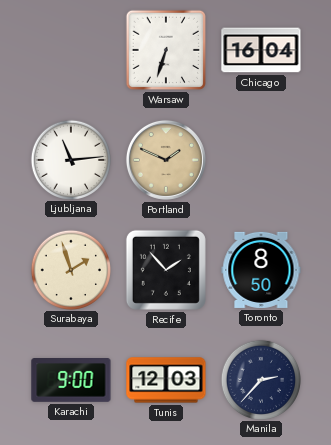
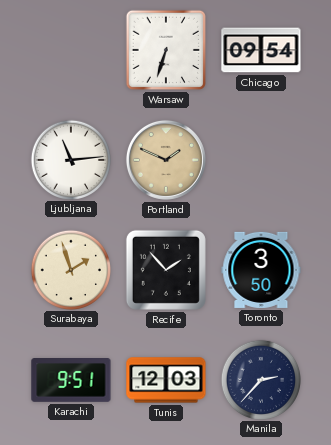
Chicago: 16:04 -> 09:54
Toronto: 8:50 -> 3:50
Karachi: 9:00 -> 9:51
